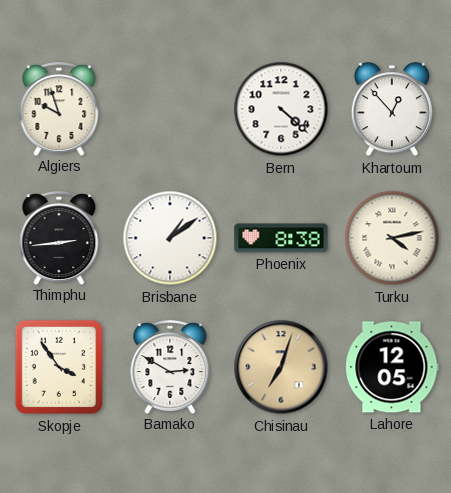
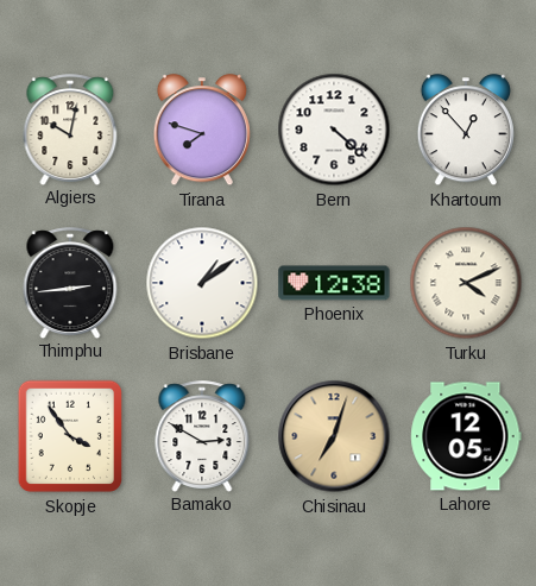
Algiers: 9:57 -> 10:02
Tirana: none -> 7:48
Phoenix: 8:38 -> 12:38
Turku: 4:13 -> 4:11
